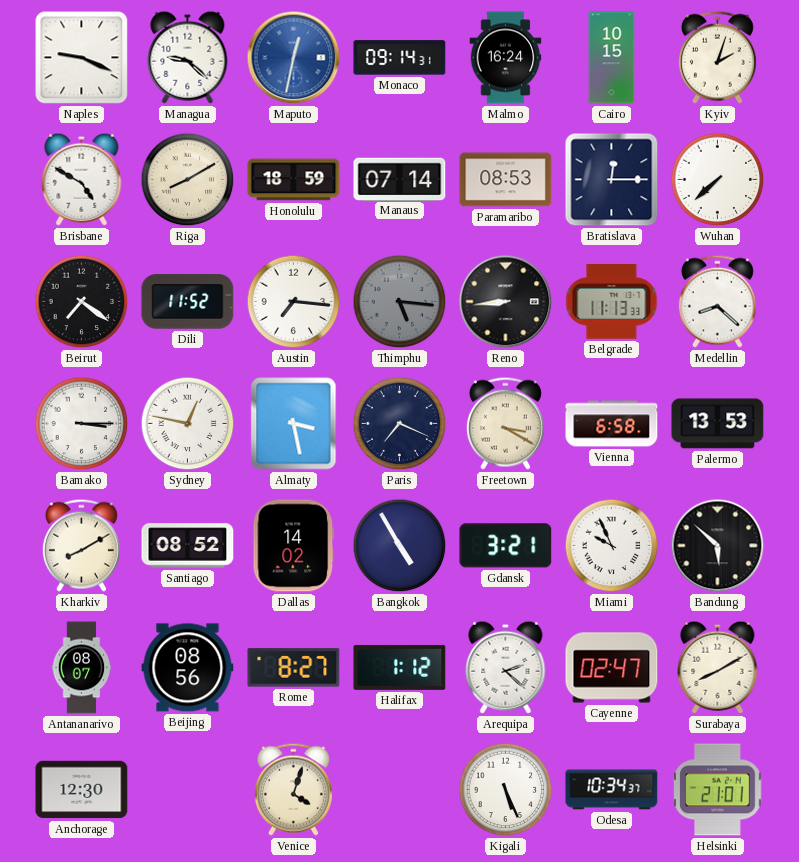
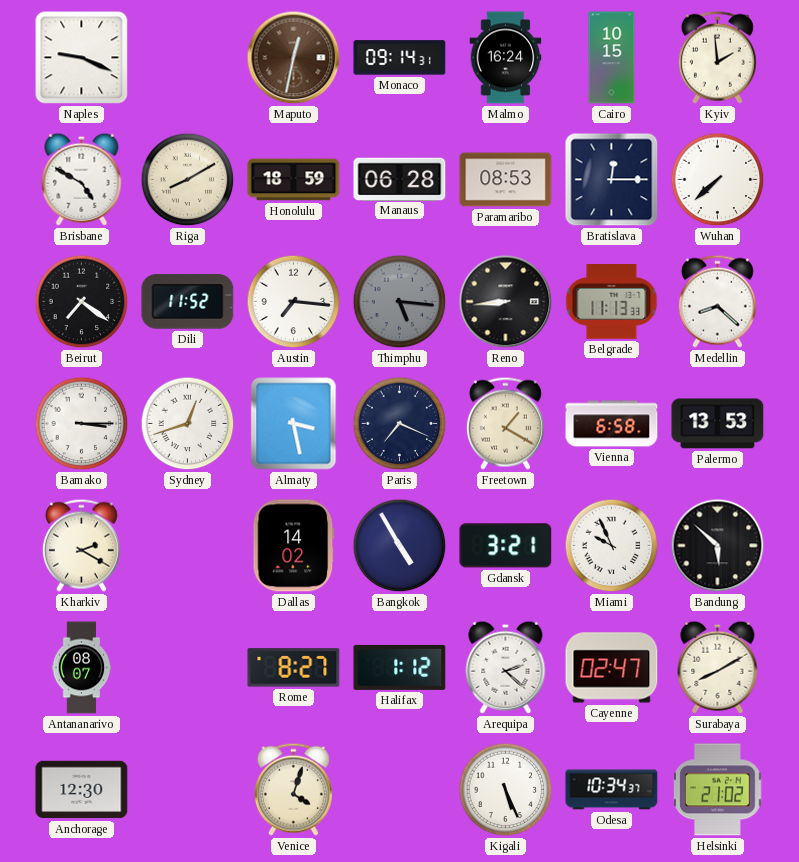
Managua: 9:22 -> none
Maputo dial: blue -> brown
Kyiv: 2:03 -> 1:59
Manaus: 07:14 -> 06:28
Sydney: 12:47 -> 12:42
Freetown: 3:20 -> 1:20
Kharkiv: 8:10 -> 2:20
Santiago: 08:52 -> none
Beijing: 08:56 -> none
Helsinki: 21:01 -> 21:02
